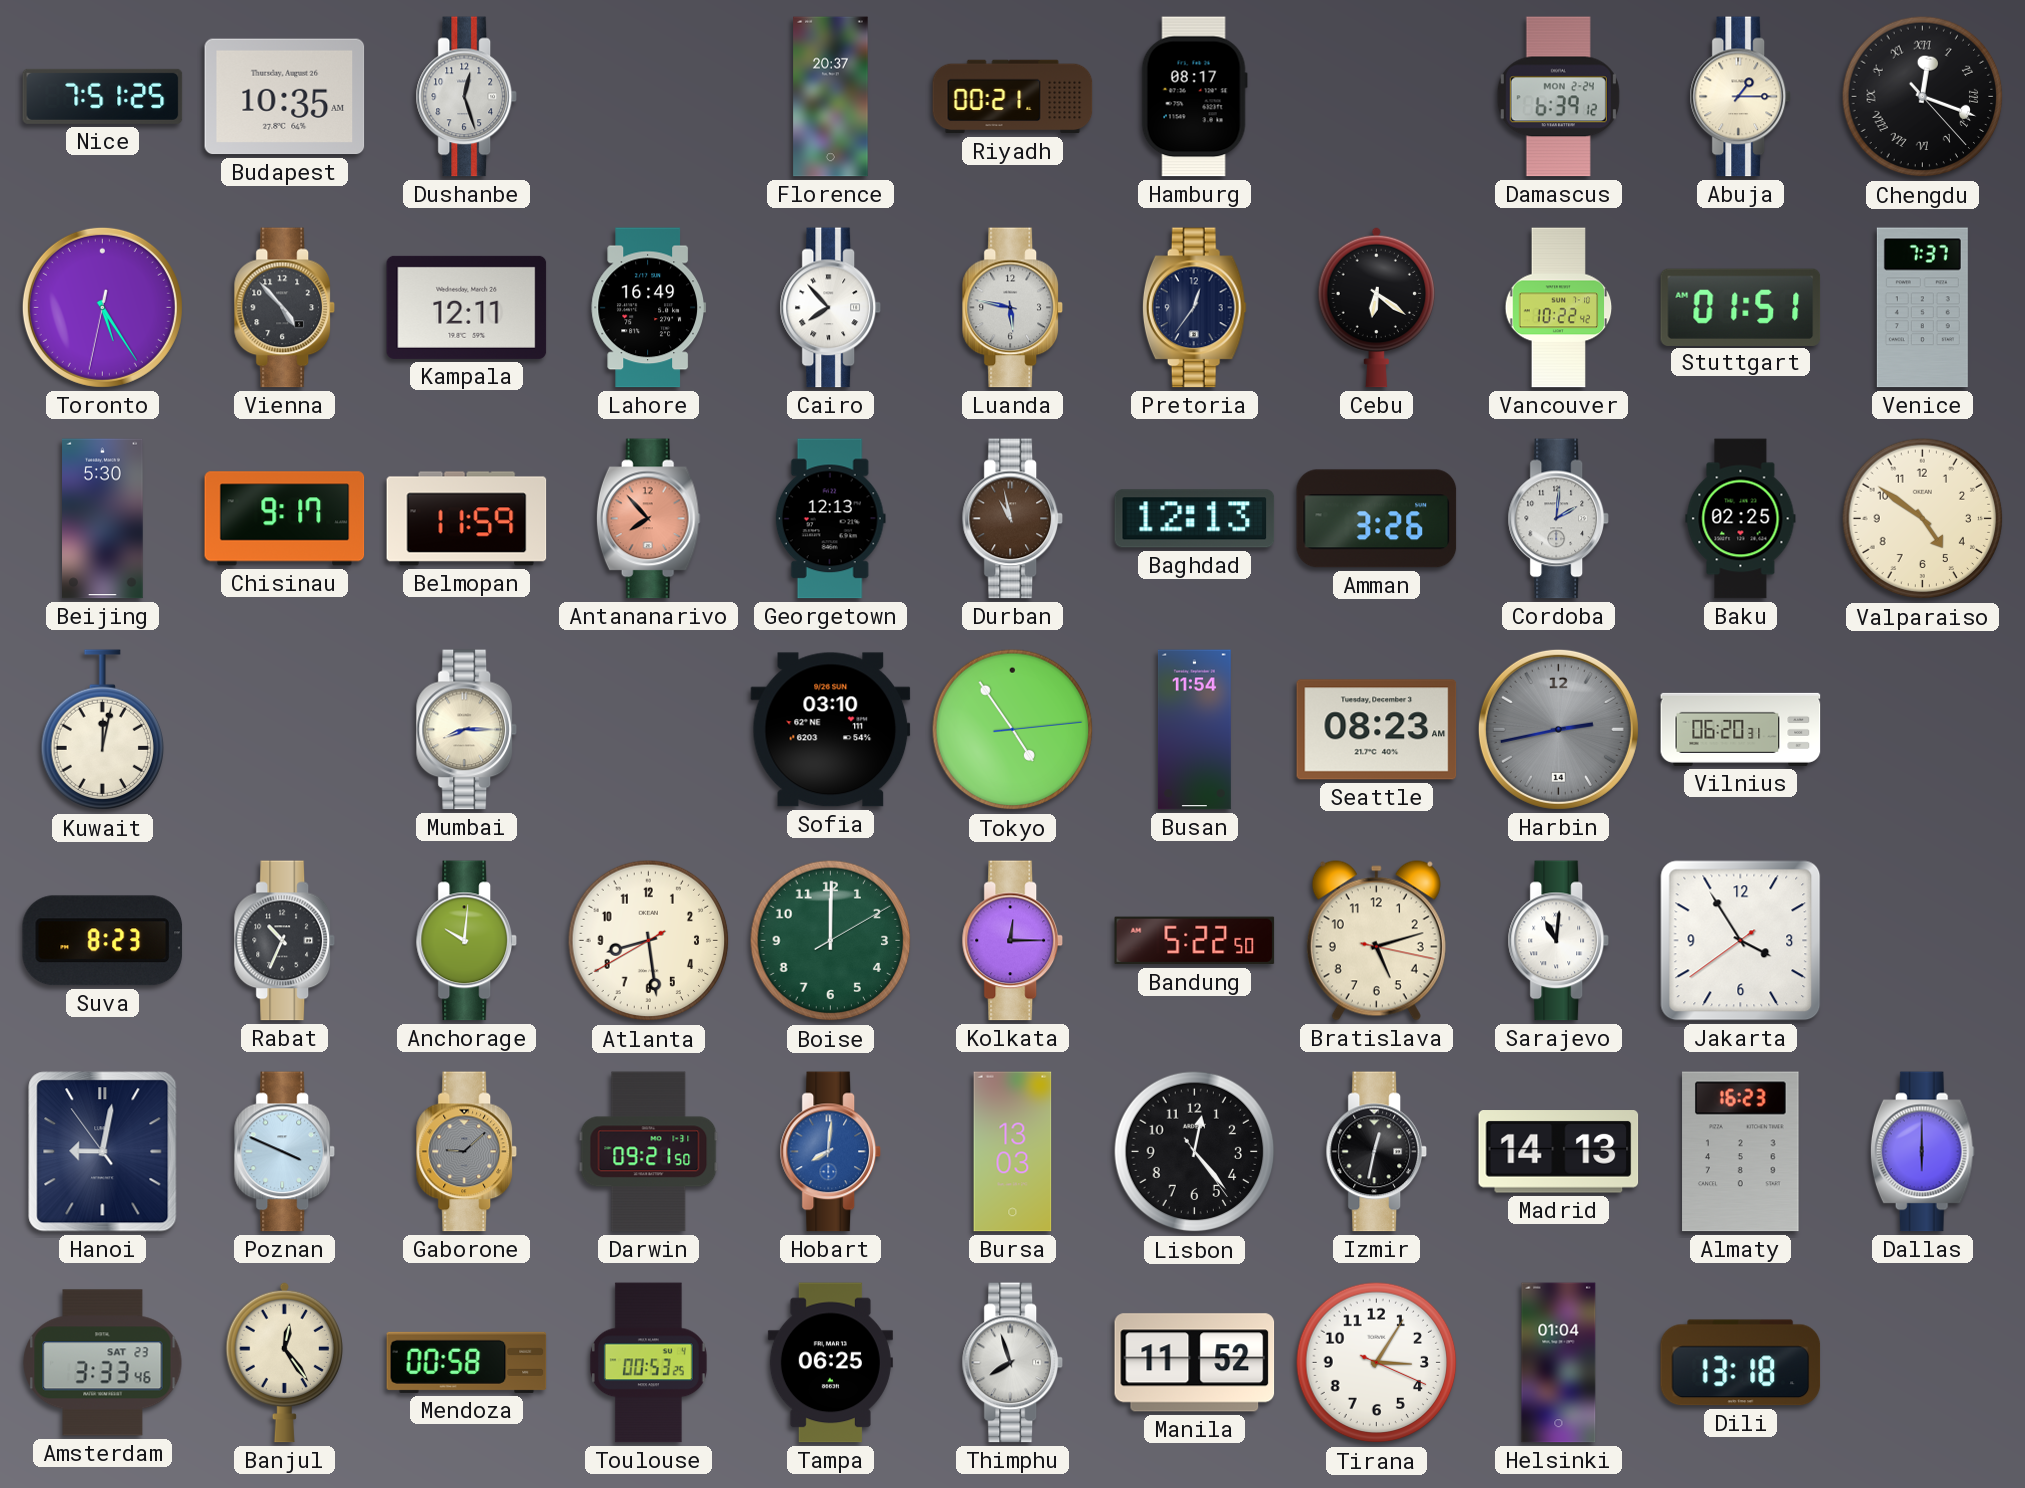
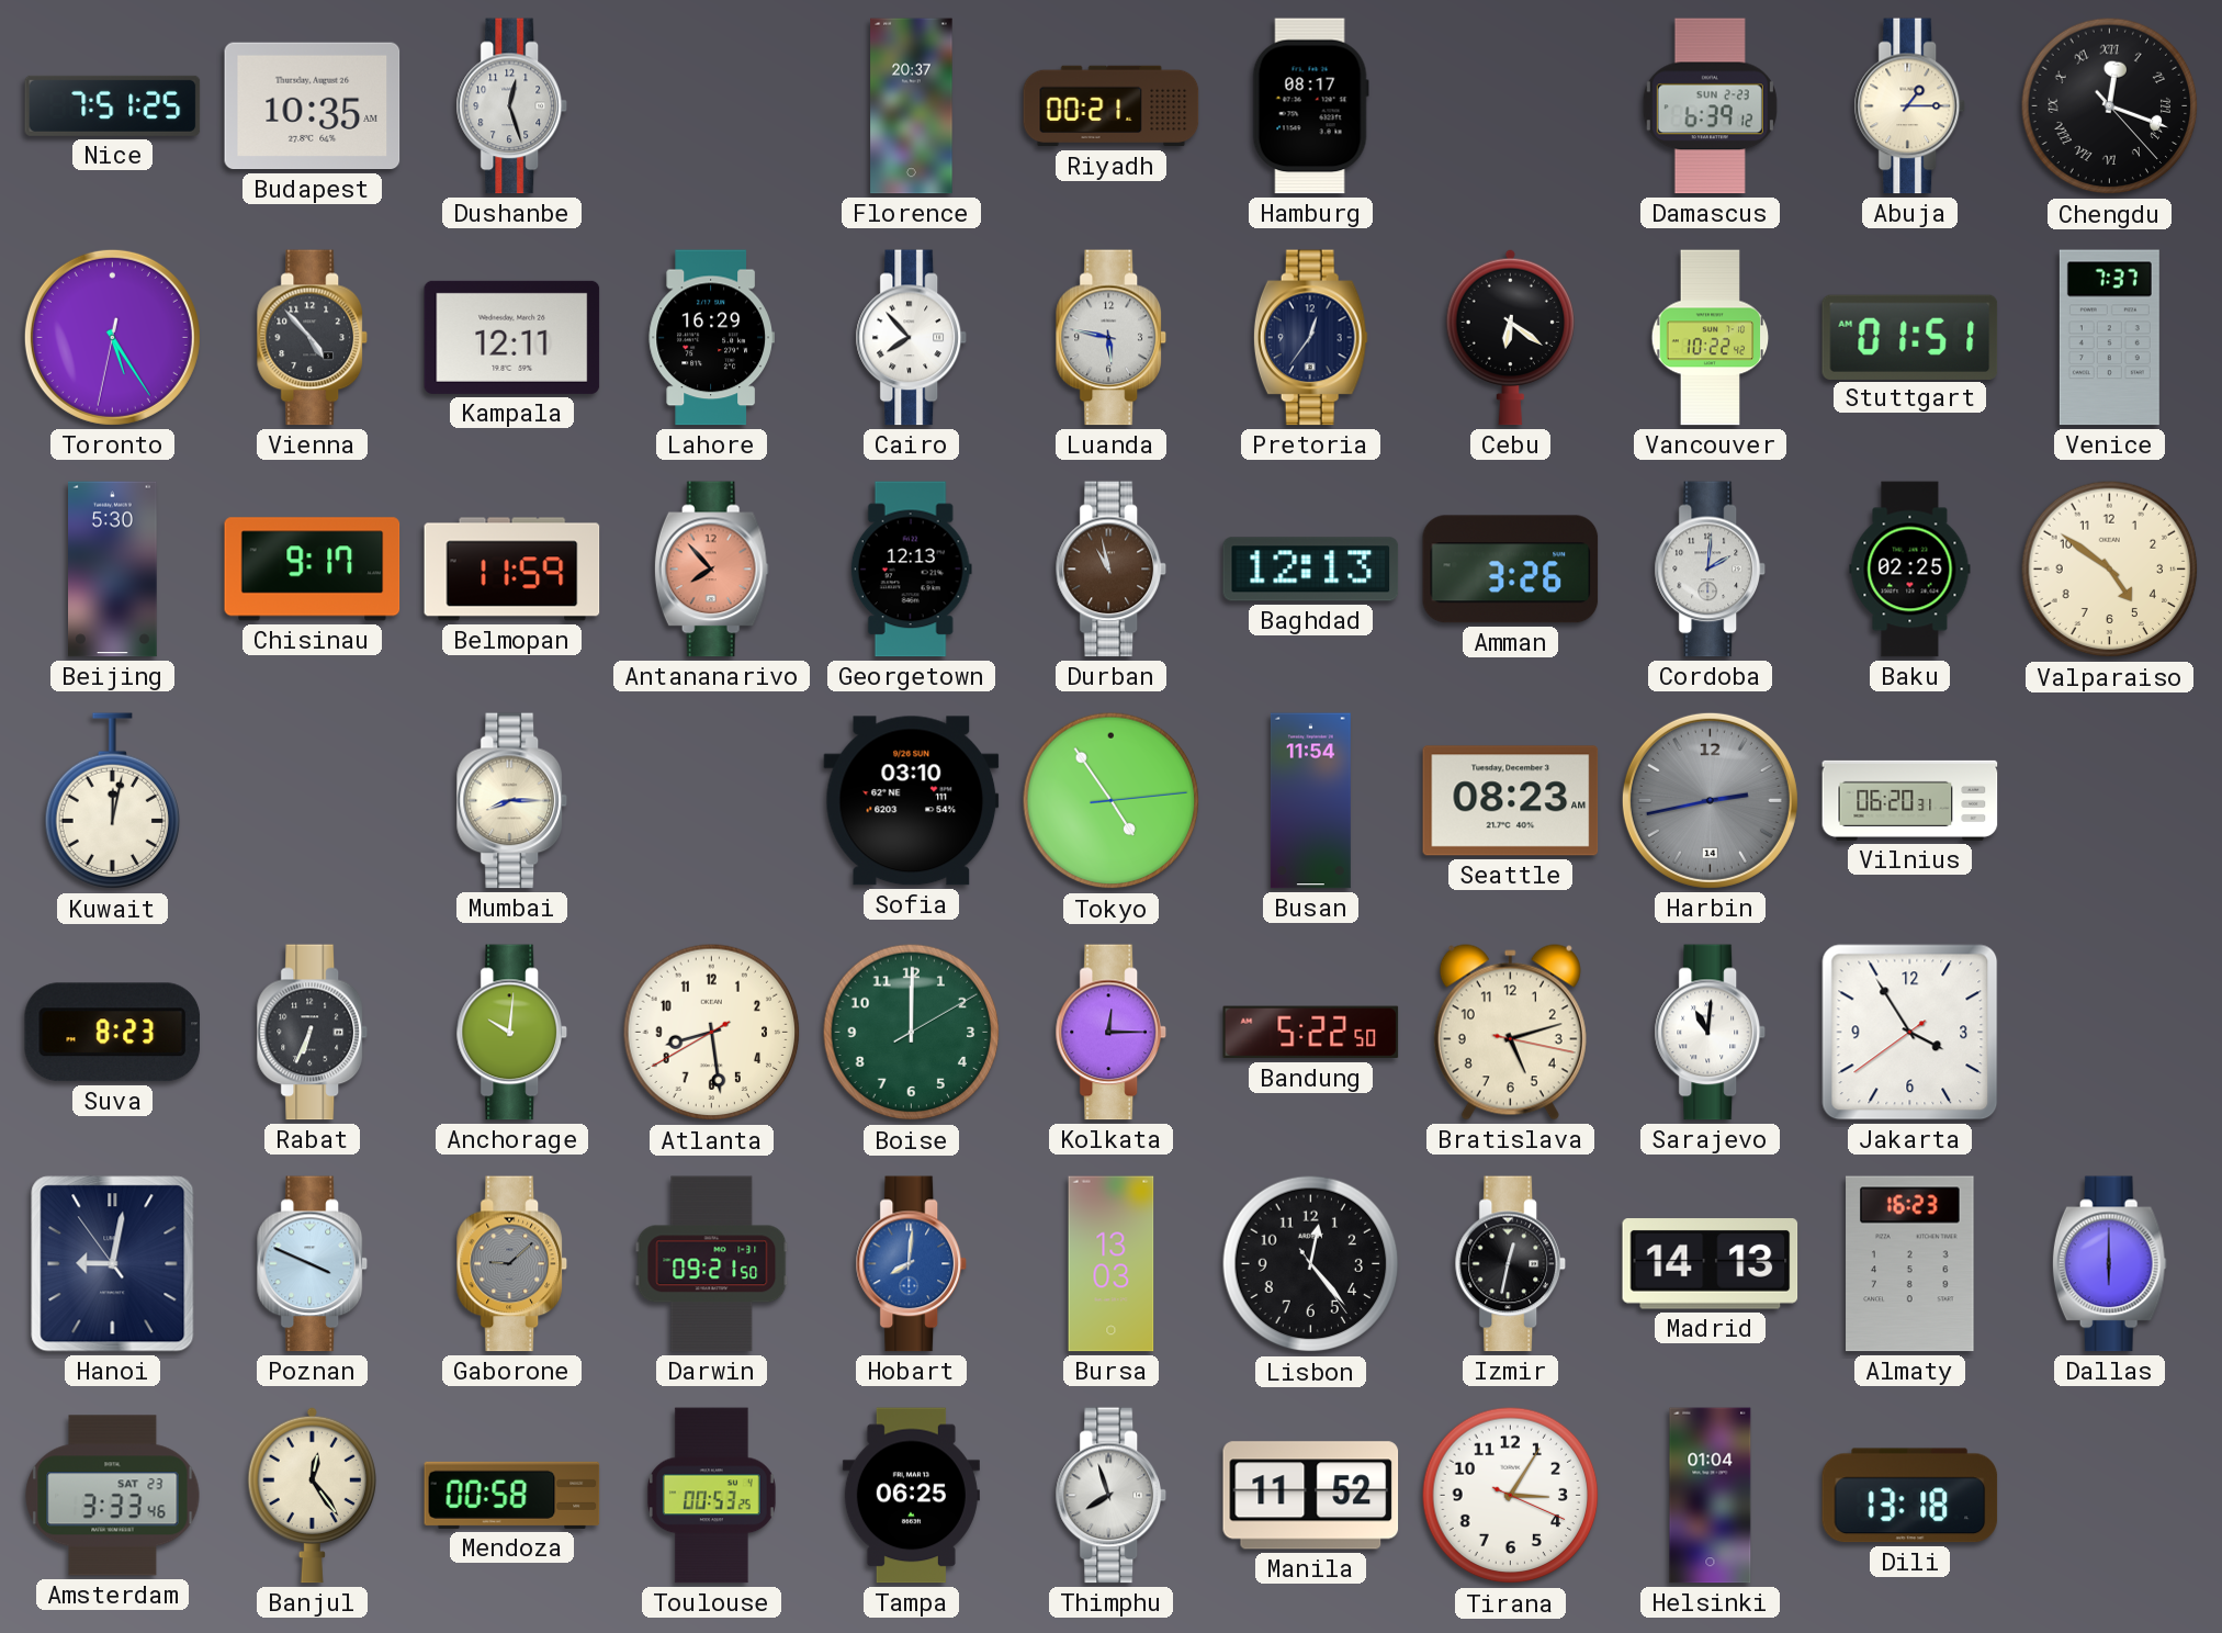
Damascus date: MON 2-24 -> SUN 2-23
Lahore: 16:49 -> 16:29
Rabat: 10:34 -> 6:34
